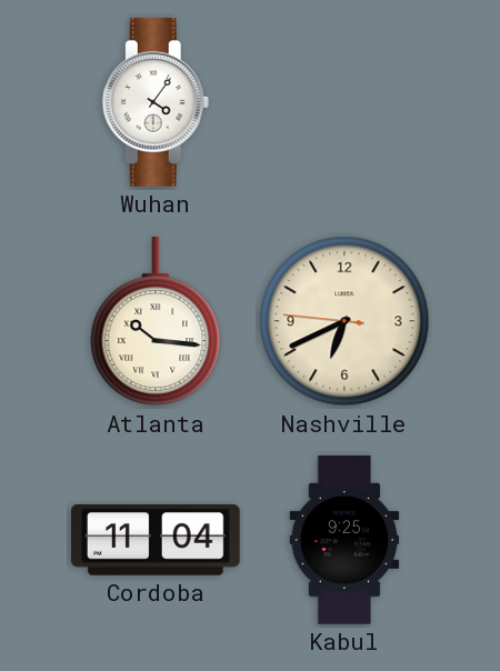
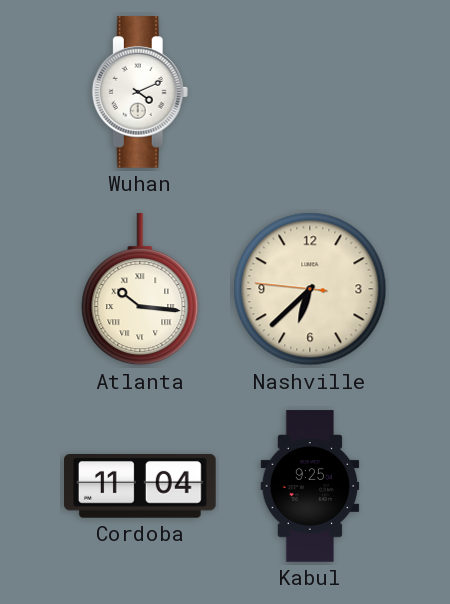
Wuhan: 4:06 -> 4:11
Nashville: 6:40 -> 6:37
